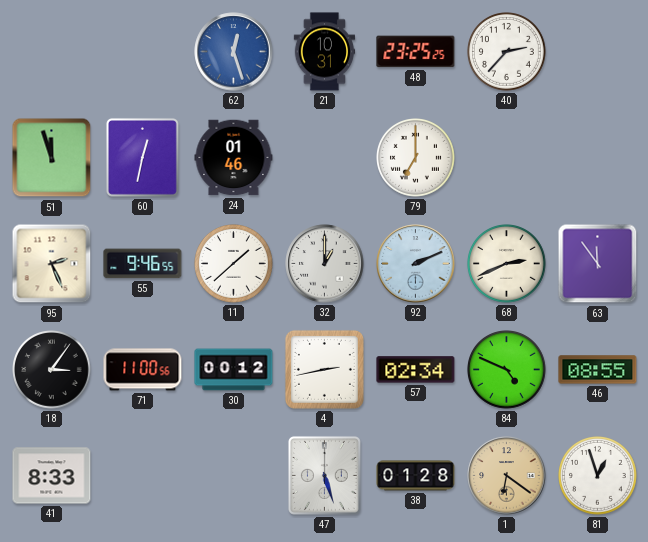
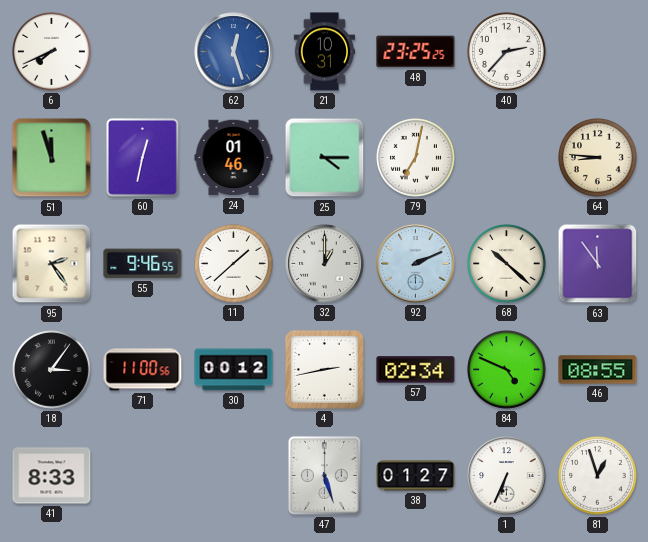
6: none -> 7:41
25: none -> 4:15
79: 7:00 -> 7:02
64: none -> 8:46
95: 2:26 -> 2:24
68: 2:41 -> 10:22
38: 01:28 -> 01:27
1: 6:21 -> 6:34
1 dial: champagne -> white
